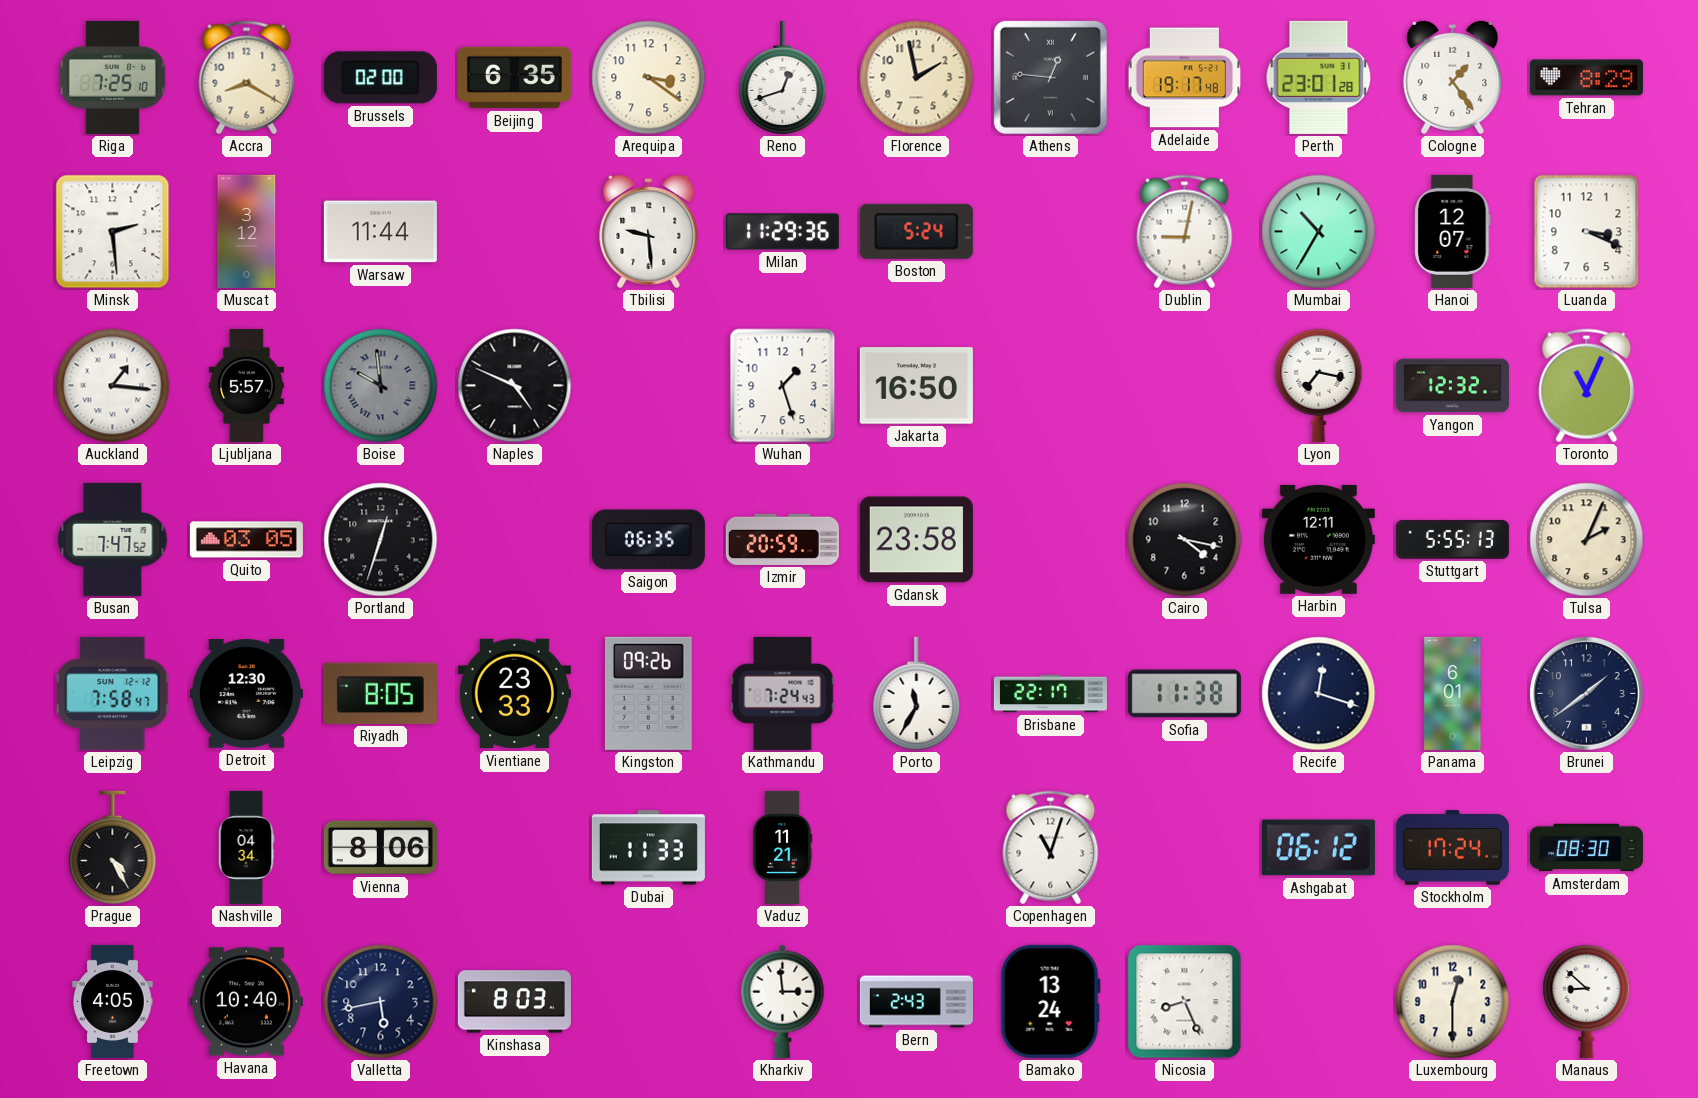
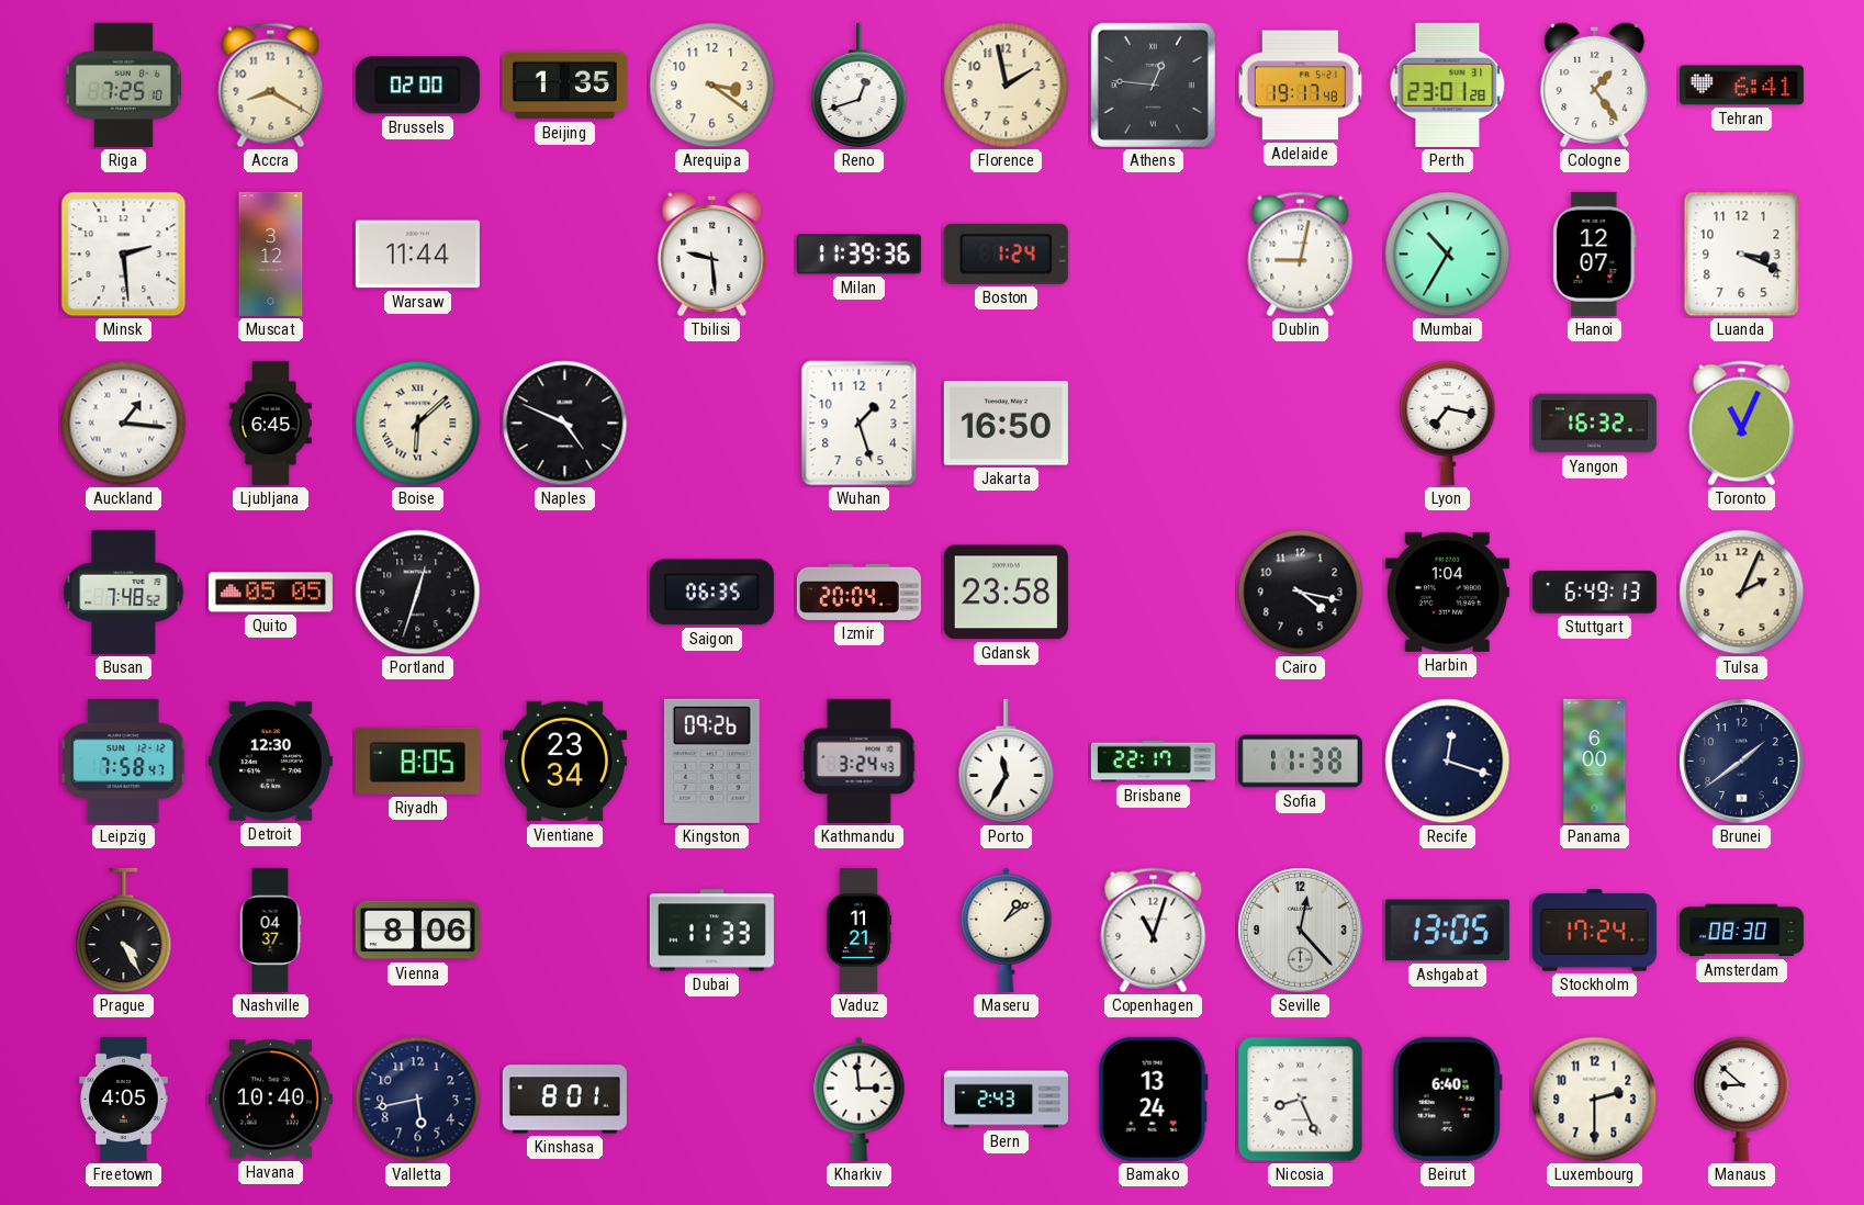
Beijing: 6:35 -> 1:35
Tehran: 8:29 -> 6:41
Milan: 11:29 -> 11:39
Boston: 5:24 -> 1:24
Ljubljana: 5:57 -> 6:45
Boise: 9:59 -> 6:08
Boise dial: grey -> cream
Yangon: 12:32 -> 16:32
Busan: 7:47 -> 7:48
Quito: 03:05 -> 05:05
Izmir: 20:59 -> 20:04
Harbin: 12:11 -> 1:04
Stuttgart: 5:55 -> 6:49
Vientiane: 23:33 -> 23:34
Kathmandu: 7:24 -> 3:24
Panama: 6:01 -> 6:00
Nashville: 04:34 -> 04:37
Maseru: none -> 1:09
Seville: none -> 12:23
Ashgabat: 06:12 -> 13:05
Kinshasa: 8:03 -> 8:01
Beirut: none -> 6:40
Luxembourg: 12:30 -> 2:30
